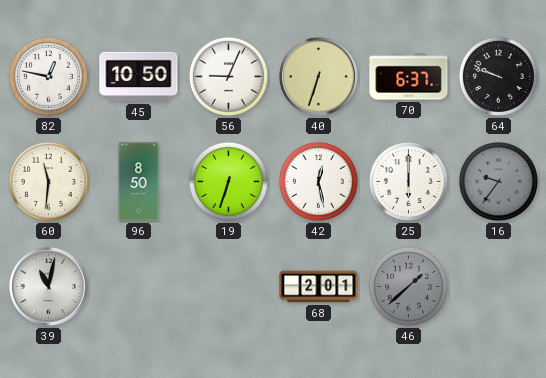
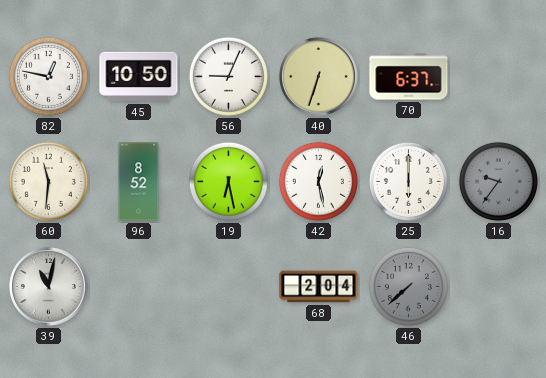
64: 9:48 -> none
96: 8:50 -> 8:52
19: 6:33 -> 6:28
68: 2:01 -> 2:04
46: 1:38 -> 7:38
